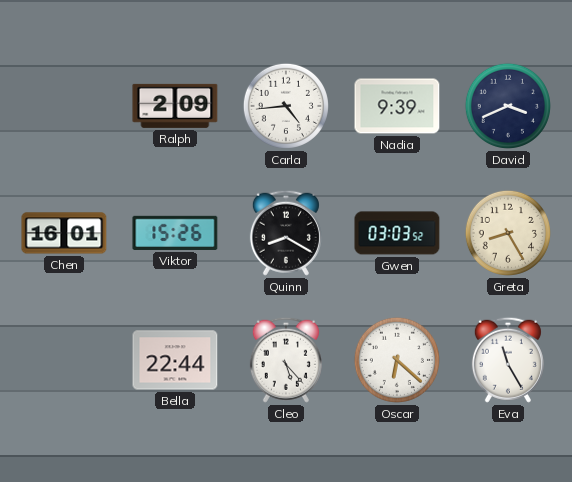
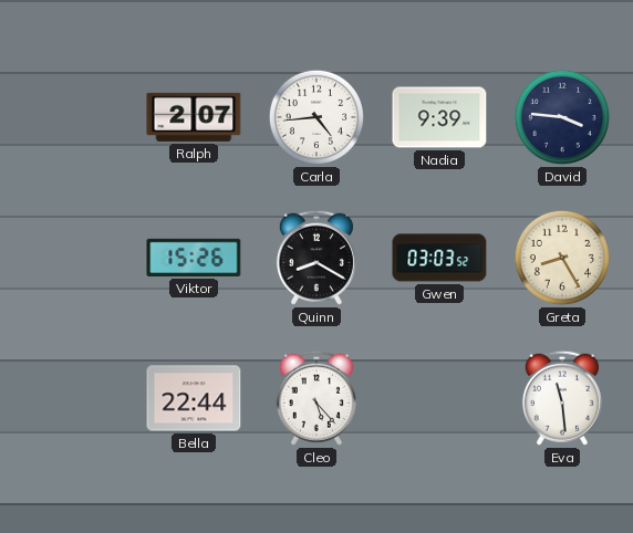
Ralph: 2:09 -> 2:07
David: 3:41 -> 3:46
Chen: 16:01 -> none
Oscar: 6:22 -> none
Eva: 11:25 -> 11:29
